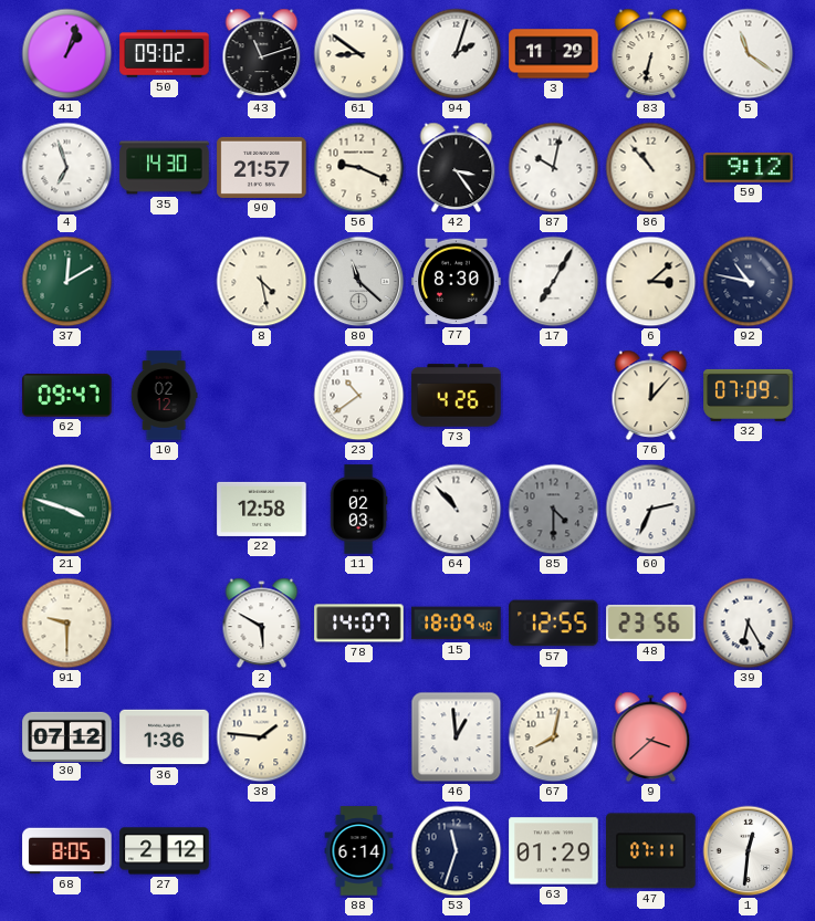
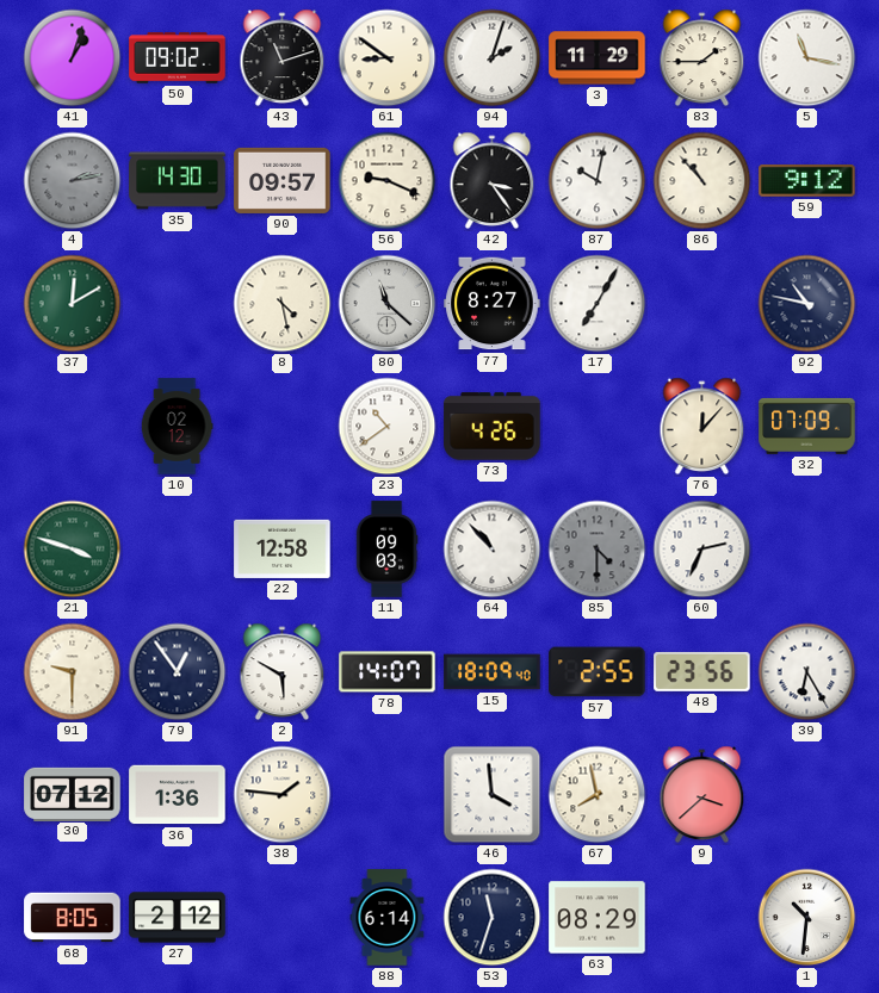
83: 6:32 -> 1:45
5: 11:21 -> 11:17
4: 6:57 -> 2:13
4 dial: white -> grey
90: 21:57 -> 09:57
77: 8:30 -> 8:27
6: 3:08 -> none
62: 09:47 -> none
11: 02:03 -> 09:03
79: none -> 12:54
57: 12:55 -> 2:55
46: 12:59 -> 3:59
67: 8:02 -> 7:58
63: 01:29 -> 08:29
47: 07:11 -> none
1: 12:31 -> 10:31
